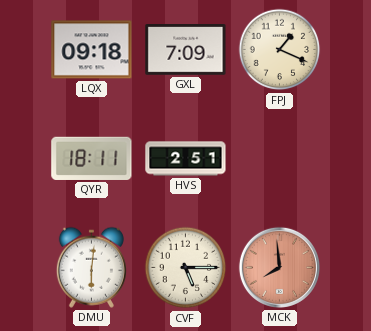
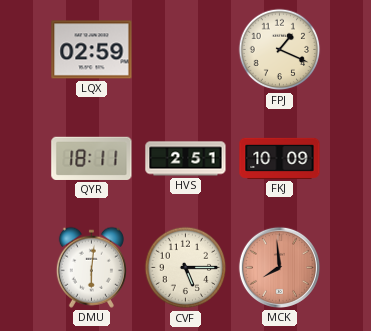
LQX: 09:18 -> 02:59
GXL: 7:09 -> none
FKJ: none -> 10:09
